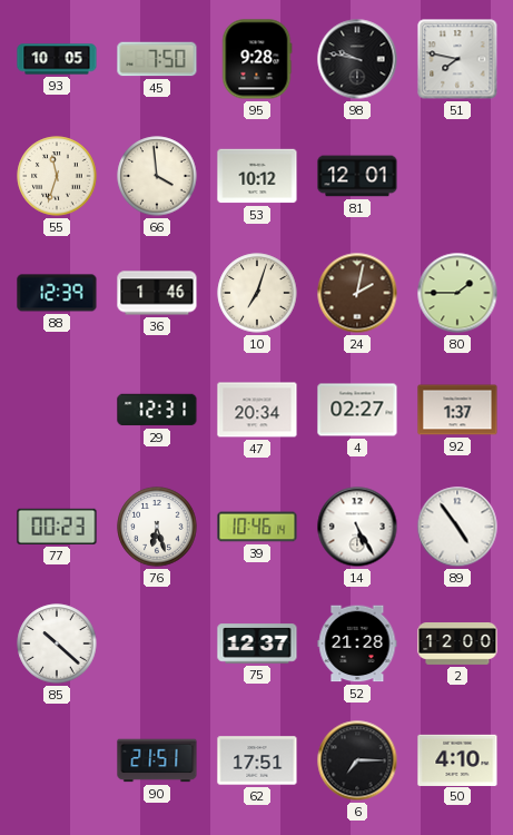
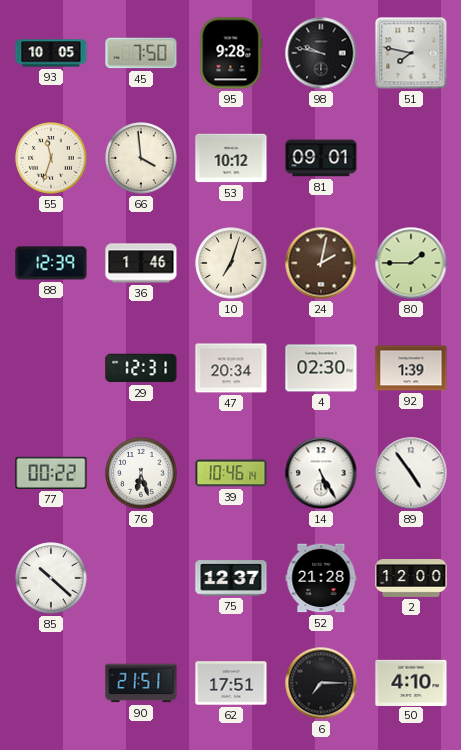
81: 12:01 -> 09:01
4: 02:27 -> 02:30
92: 1:37 -> 1:39
77: 00:23 -> 00:22
